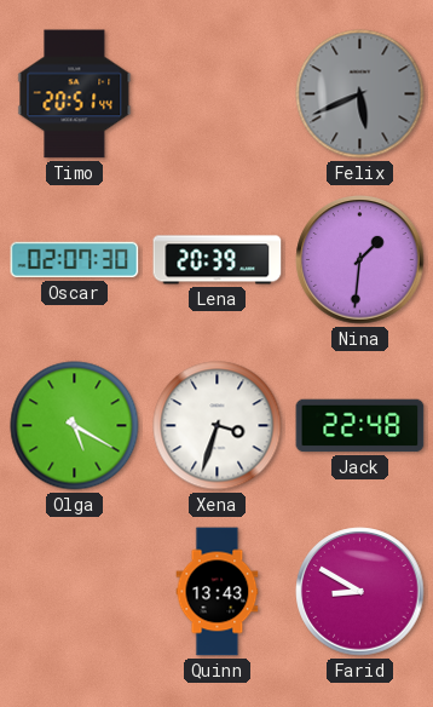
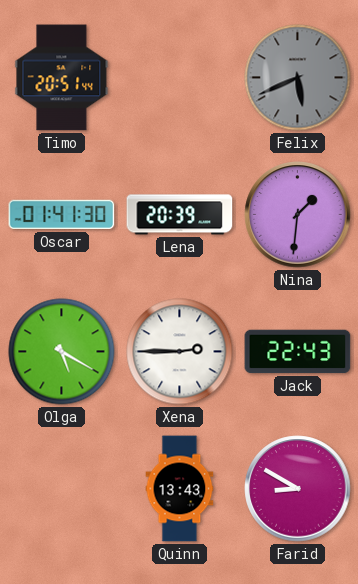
Oscar: 02:07 -> 01:41
Xena: 3:33 -> 2:45
Jack: 22:48 -> 22:43
